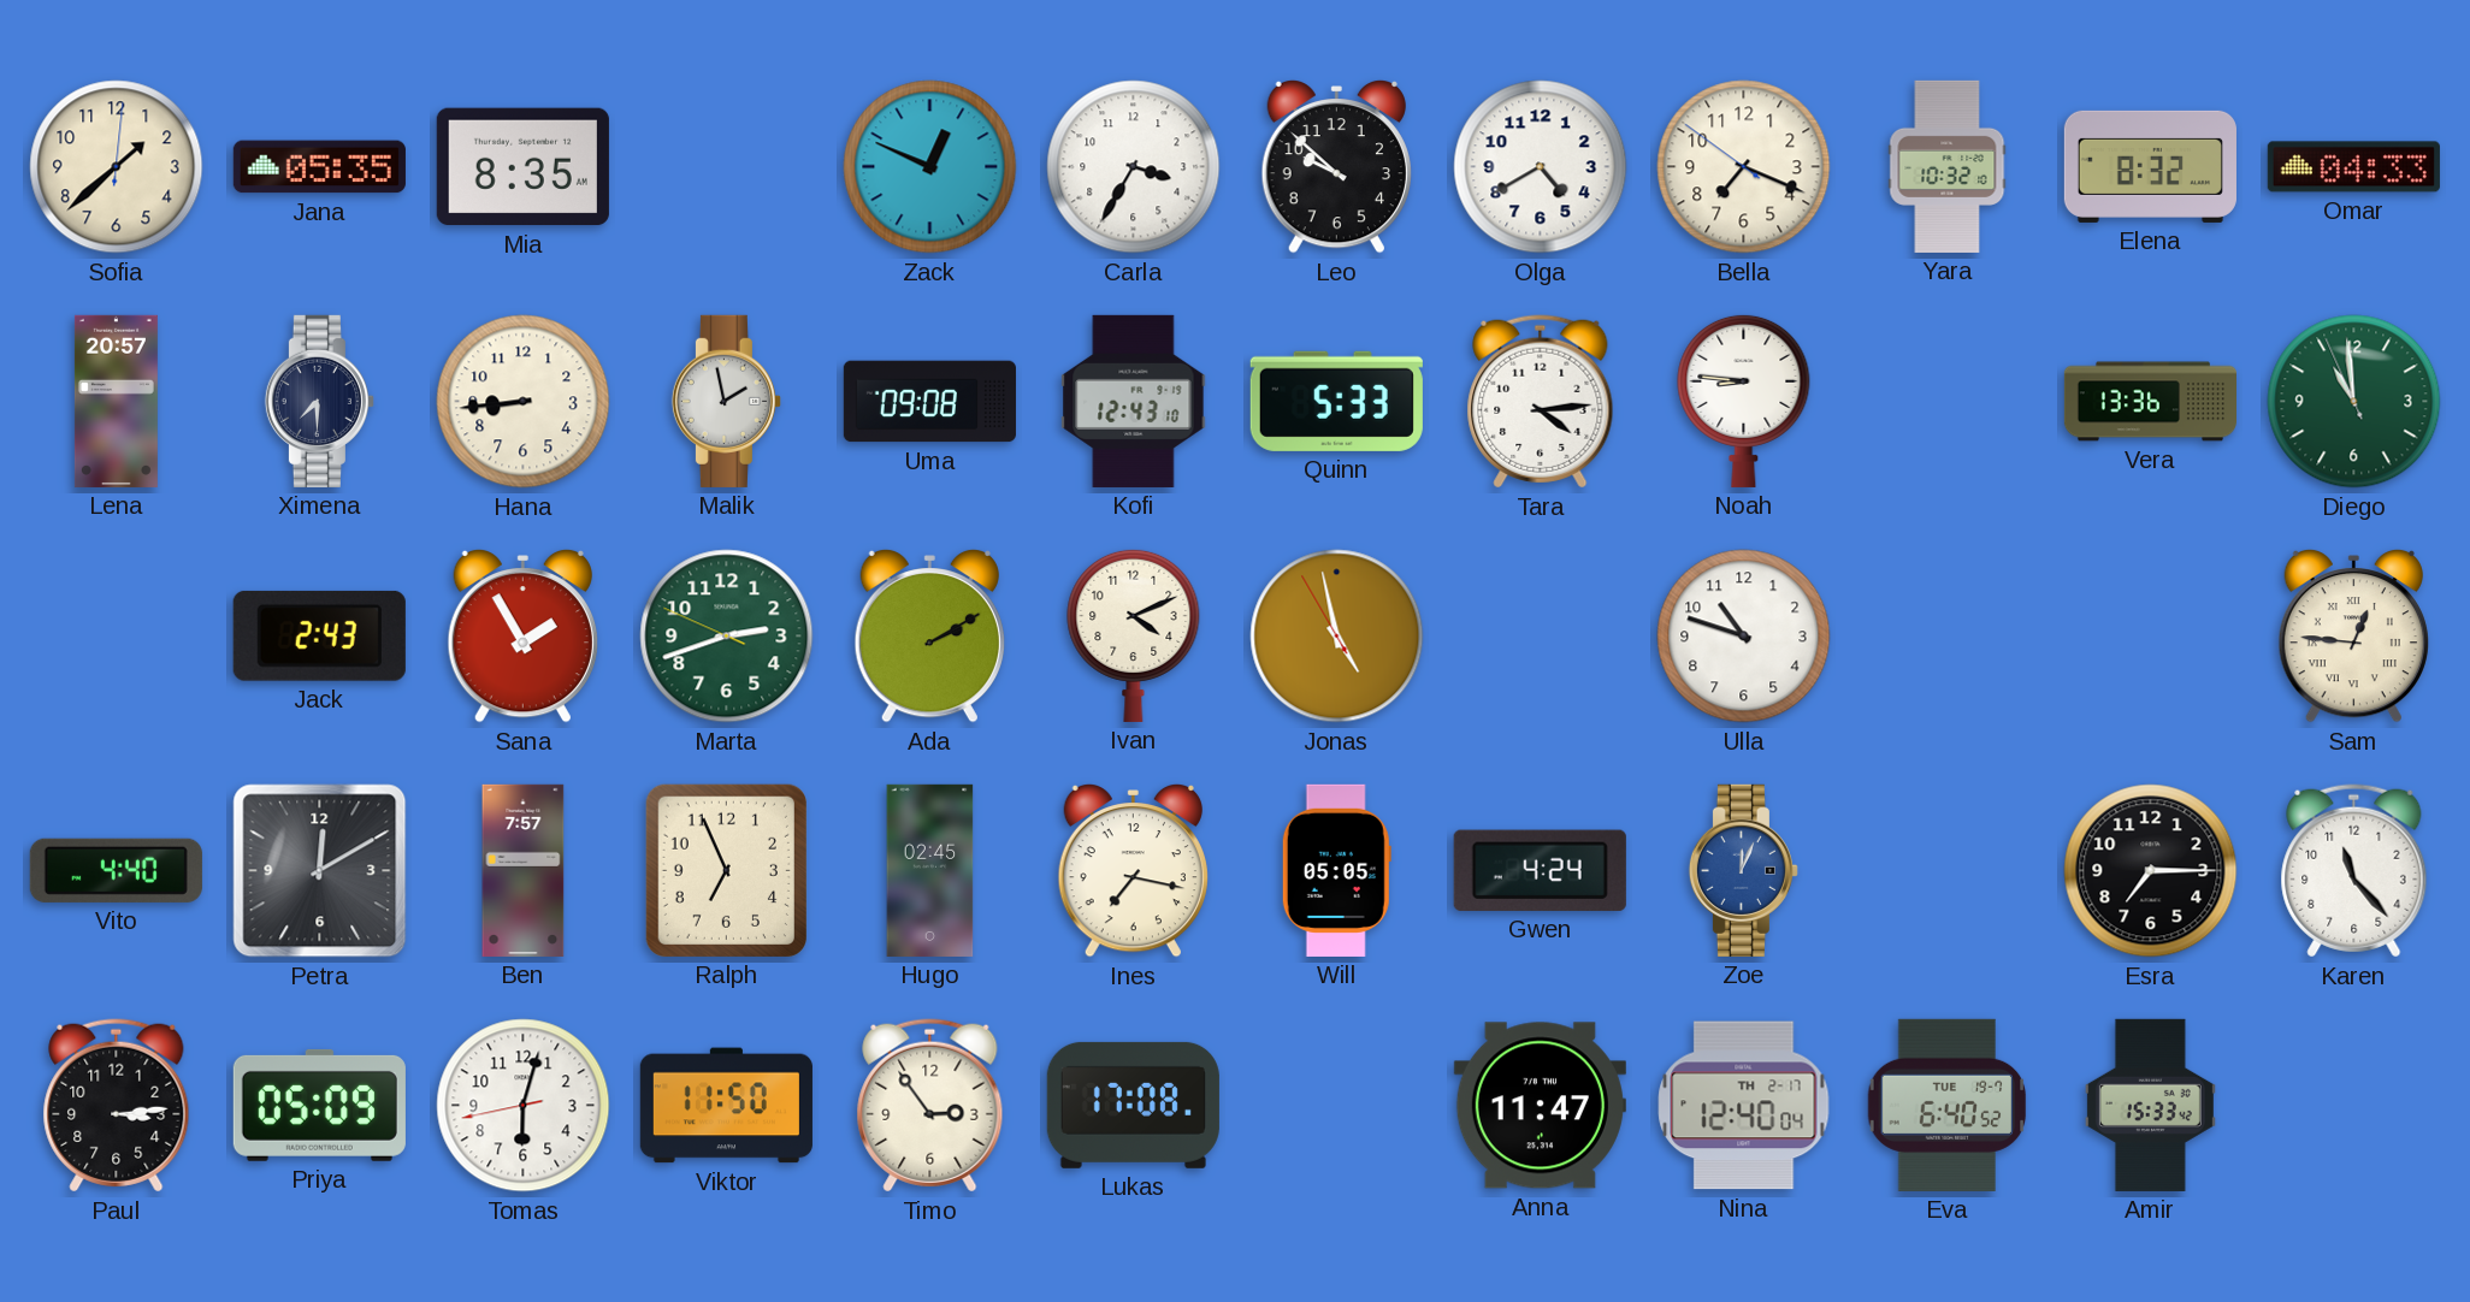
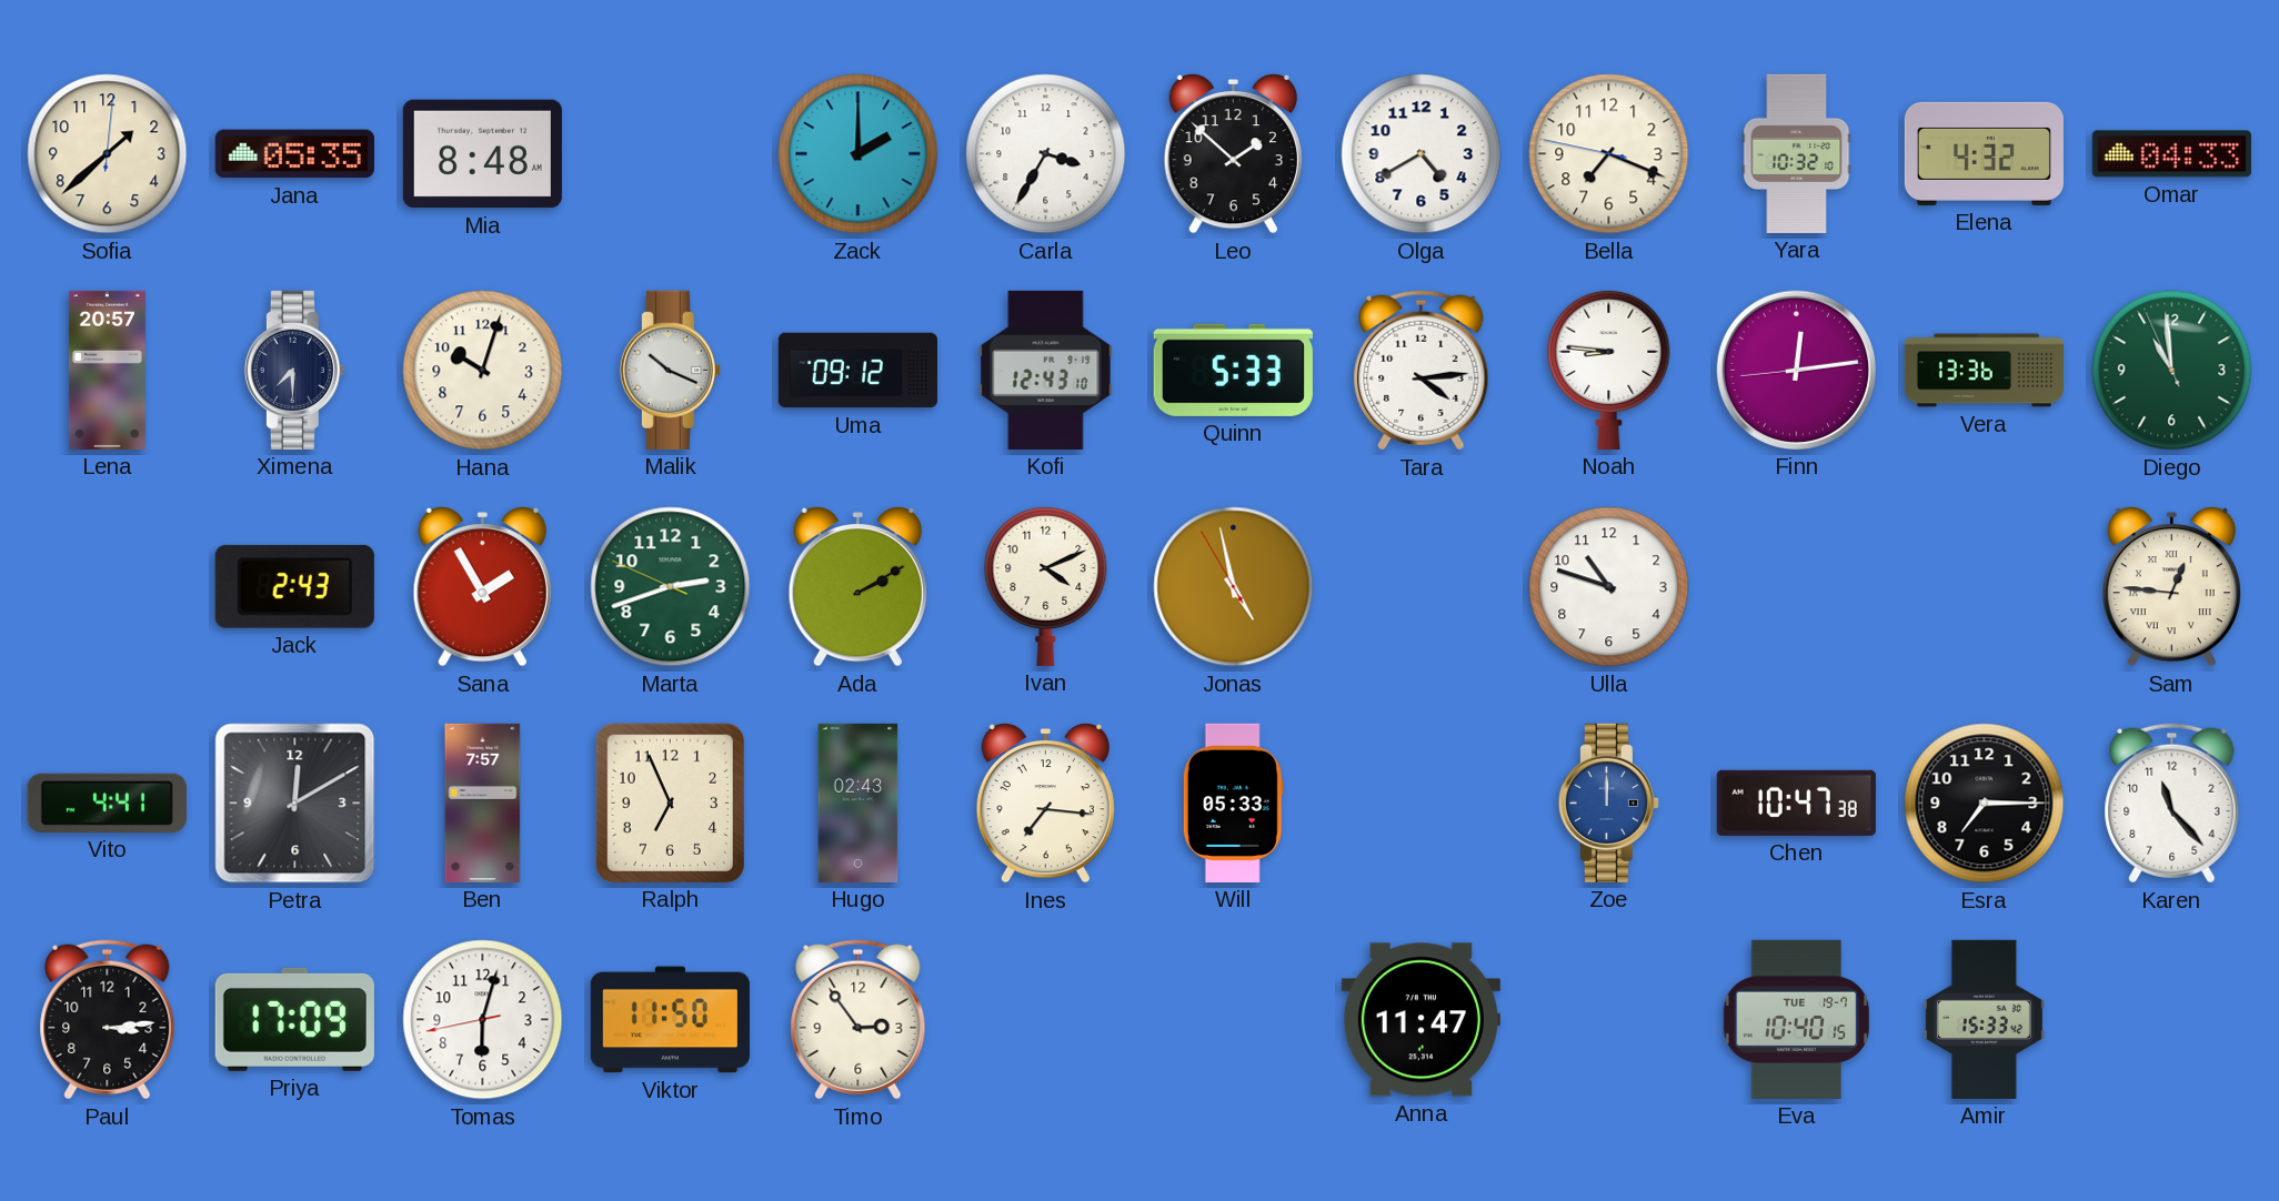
Mia: 8:35 -> 8:48
Zack: 12:49 -> 2:00
Leo: 9:52 -> 1:52
Bella: 7:18:51 -> 7:18:47
Elena: 8:32 -> 4:32
Hana: 8:44 -> 10:03
Malik: 1:58 -> 10:19
Uma: 09:08 -> 09:12
Finn: none -> 12:13
Vito: 4:40 -> 4:41
Hugo: 02:45 -> 02:43
Ines: 7:17 -> 7:16
Will: 05:05 -> 05:33
Gwen: 4:24 -> none
Zoe: 12:04 -> 12:00
Chen: none -> 10:47
Priya: 05:09 -> 17:09
Lukas: 17:08 -> none
Nina: 12:40 -> none
Eva: 6:40 -> 10:40
